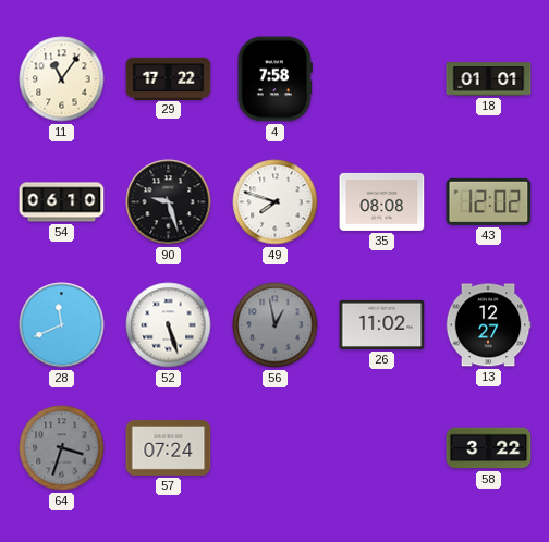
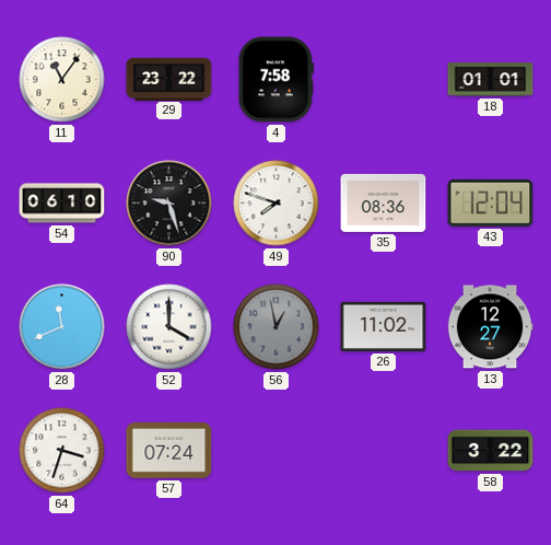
29: 17:22 -> 23:22
35: 08:08 -> 08:36
43: 12:02 -> 12:04
52: 5:27 -> 4:00
64 dial: grey -> white
